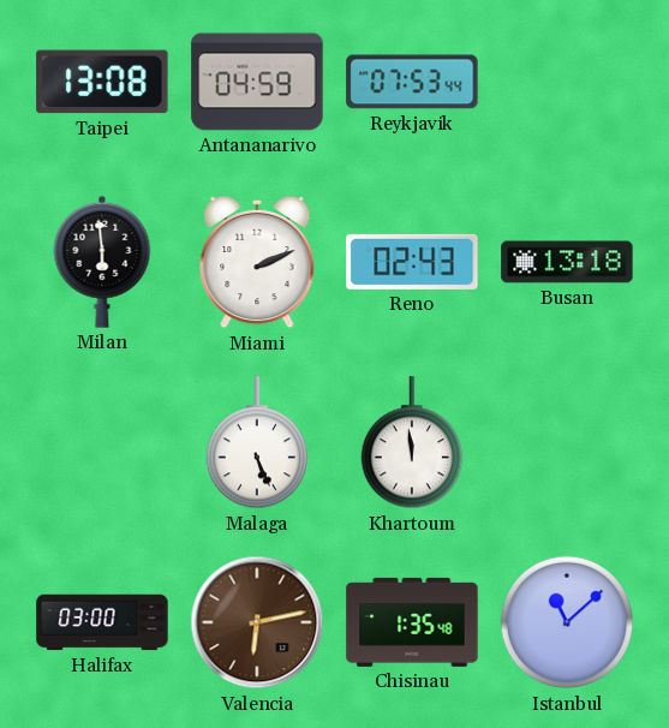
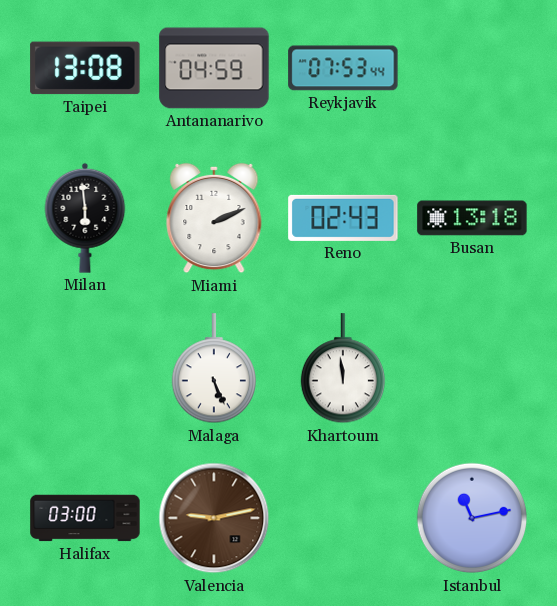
Valencia: 6:13 -> 9:13
Chisinau: 1:35 -> none
Istanbul: 11:08 -> 11:13
